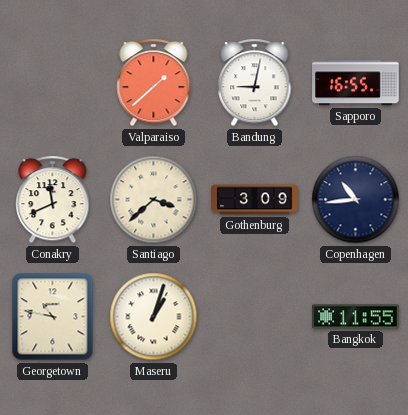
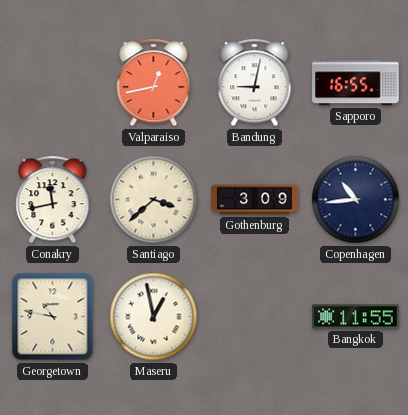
Valparaiso: 1:38 -> 12:43
Conakry: 11:41 -> 11:43
Maseru: 1:03 -> 12:58
